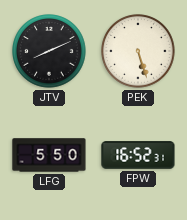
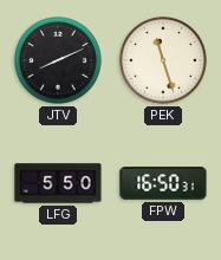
PEK: 5:27 -> 11:27
FPW: 16:52 -> 16:50
